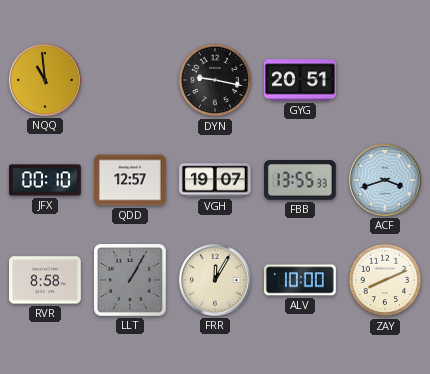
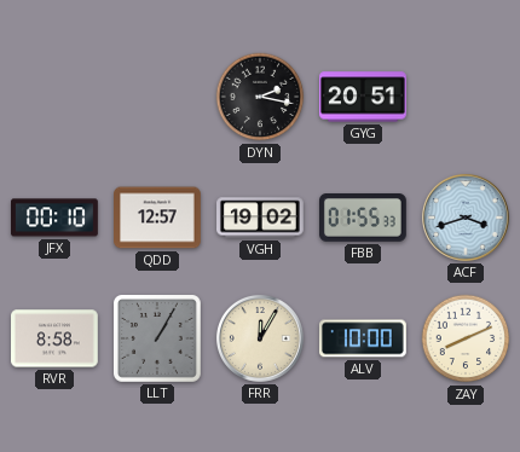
NQQ: 10:59 -> none
DYN: 9:17 -> 2:17
VGH: 19:07 -> 19:02
FBB: 13:55 -> 01:55
